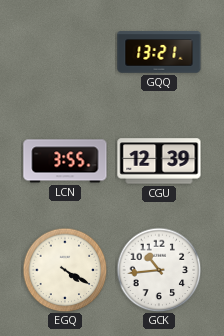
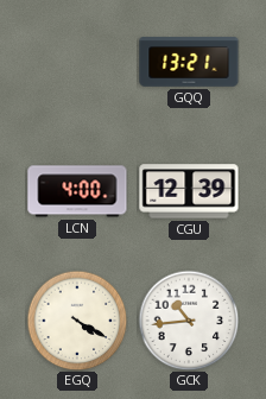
LCN: 3:55 -> 4:00
